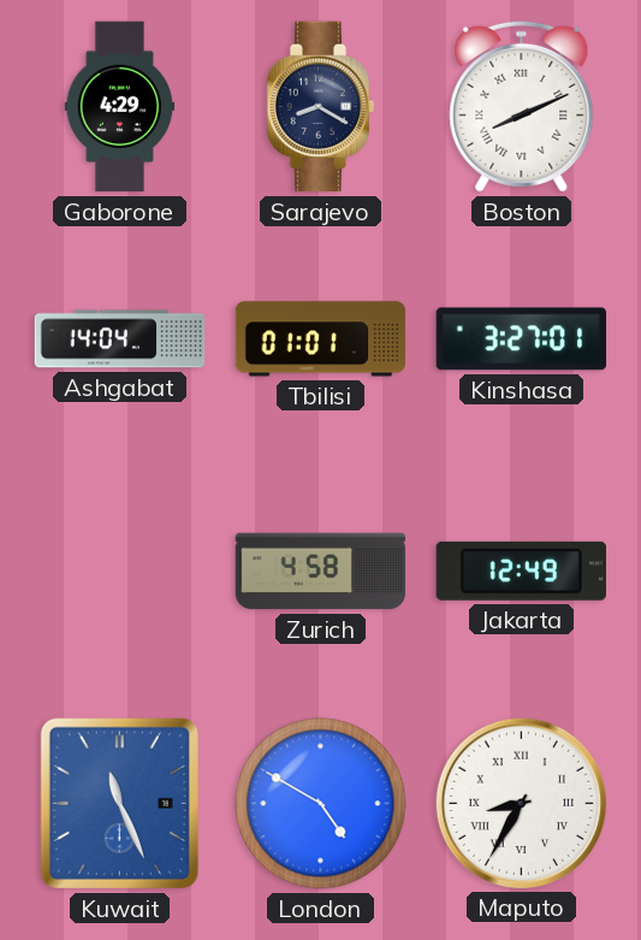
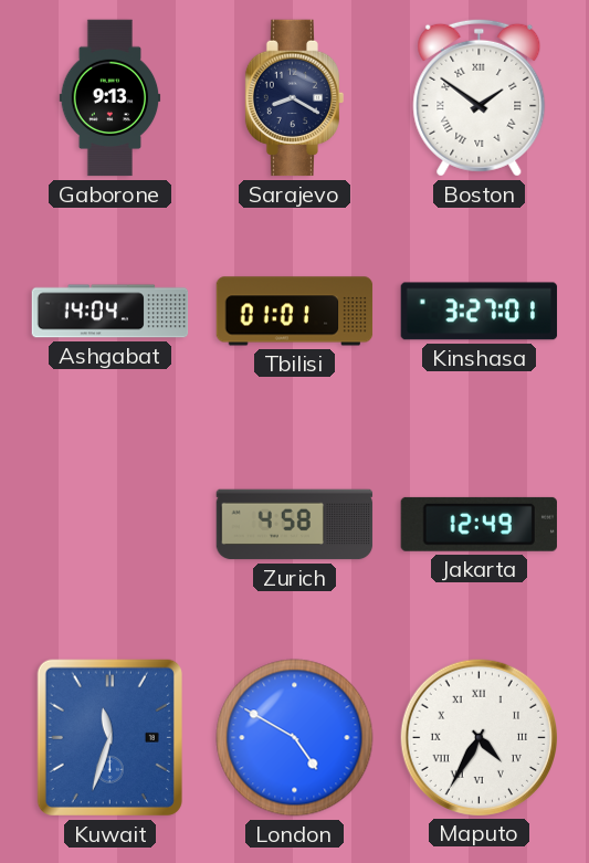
Gaborone: 4:29 -> 9:13
Boston: 8:11 -> 1:51
Kuwait: 11:26 -> 11:33
Maputo: 8:35 -> 4:35
